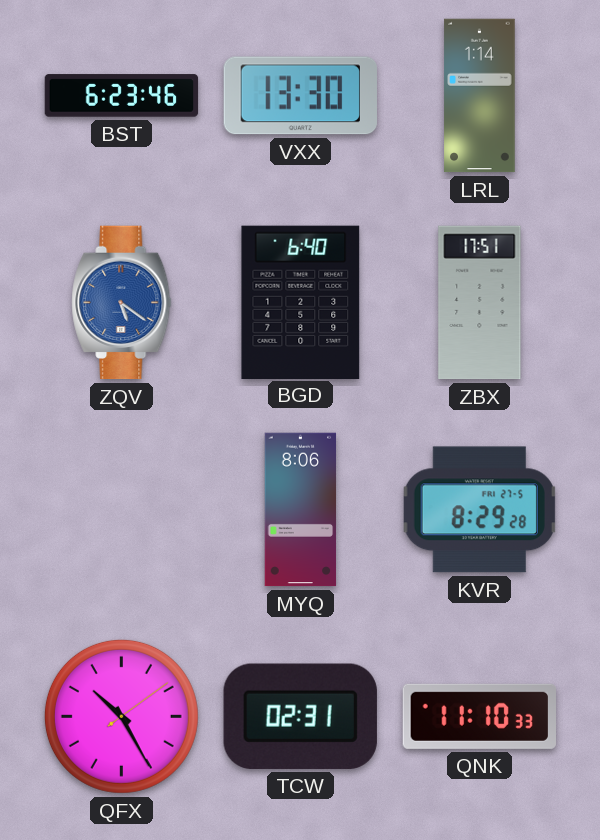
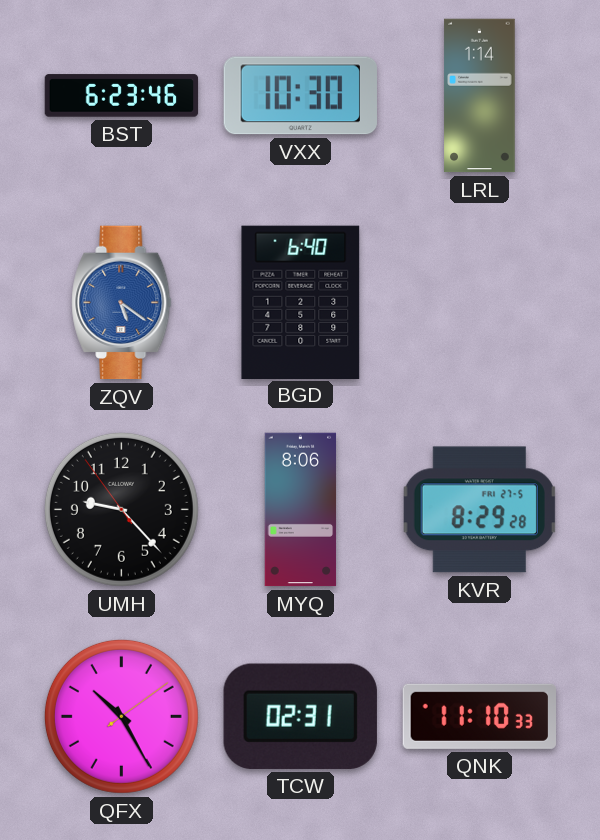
VXX: 13:30 -> 10:30
ZBX: 17:51 -> none
UMH: none -> 9:22
